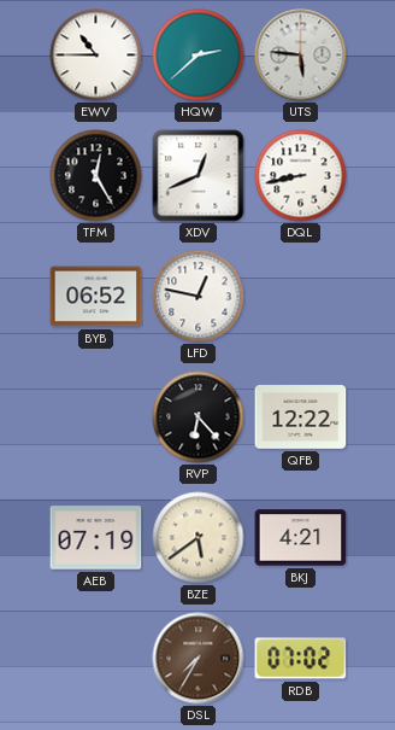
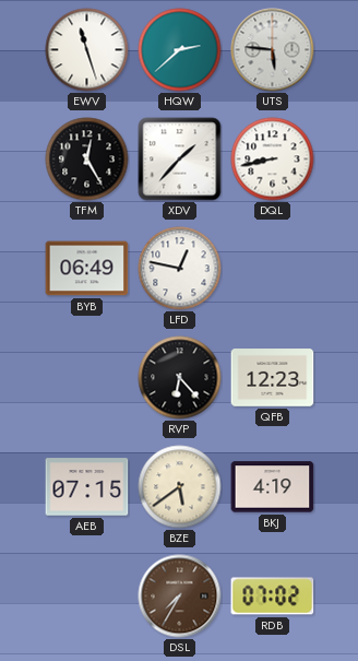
EWV: 10:45 -> 11:27
XDV: 12:41 -> 1:37
BYB: 06:52 -> 06:49
QFB: 12:22 -> 12:23
AEB: 07:19 -> 07:15
BKJ: 4:21 -> 4:19
